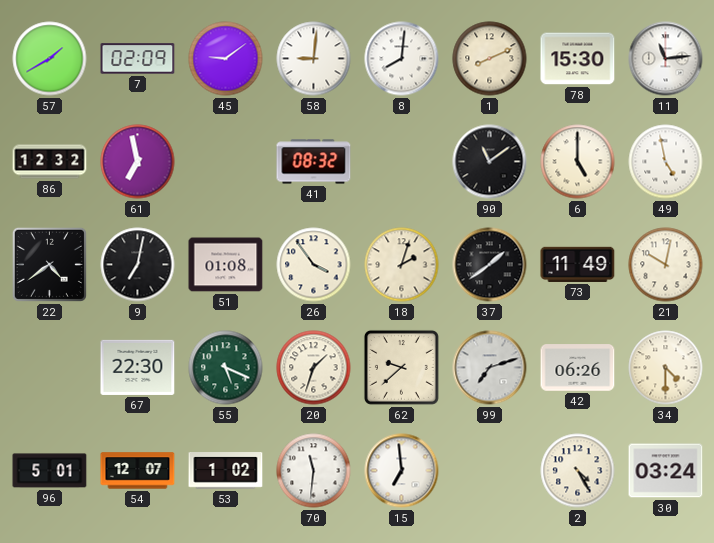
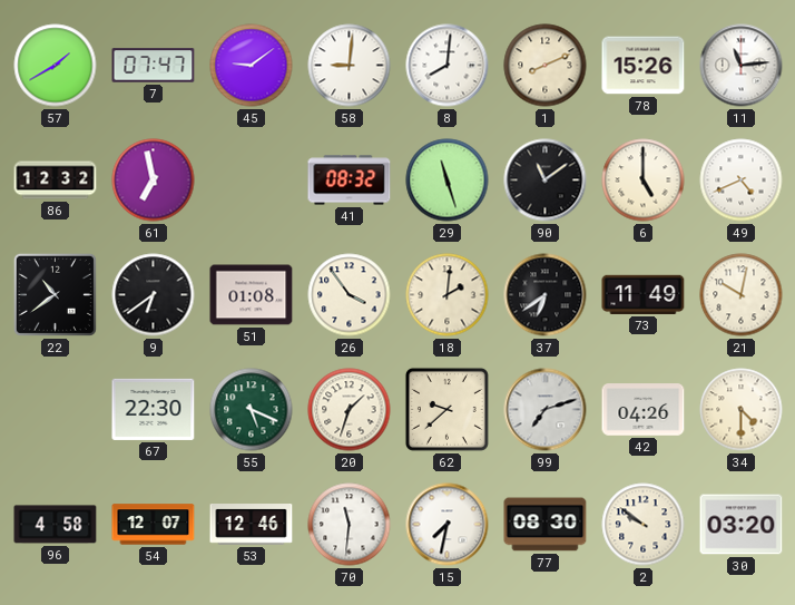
7: 02:09 -> 07:47
78: 15:30 -> 15:26
29: none -> 11:27
49: 4:58 -> 4:41
22: 4:39 -> 10:39
9: 7:02 -> 6:39
18: 2:03 -> 2:01
37: 1:39 -> 6:39
42: 06:26 -> 04:26
96: 5:01 -> 4:58
53: 1:02 -> 12:46
15: 6:59 -> 7:32
77: none -> 08:30
2: 4:25 -> 9:51
30: 03:24 -> 03:20
